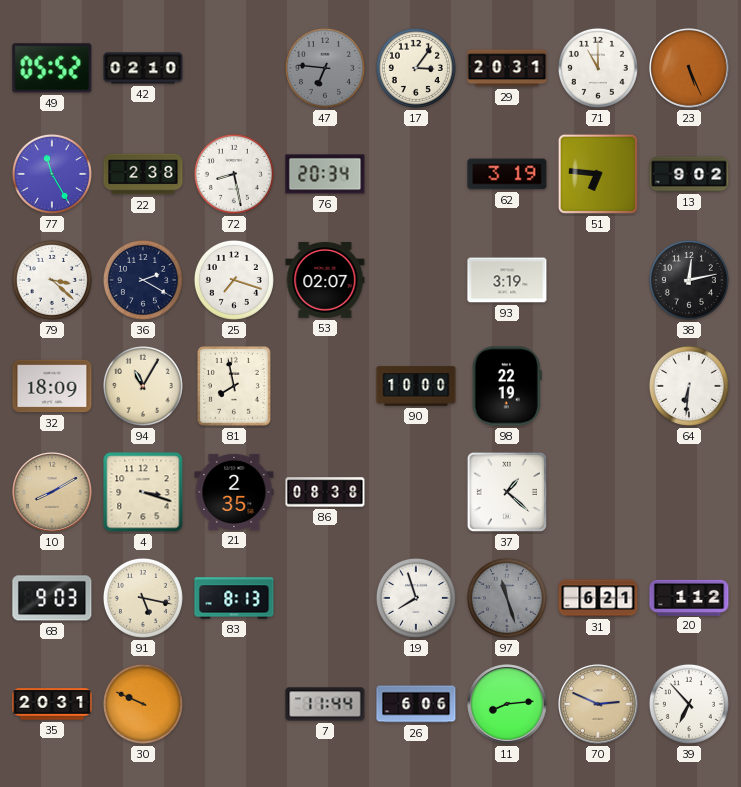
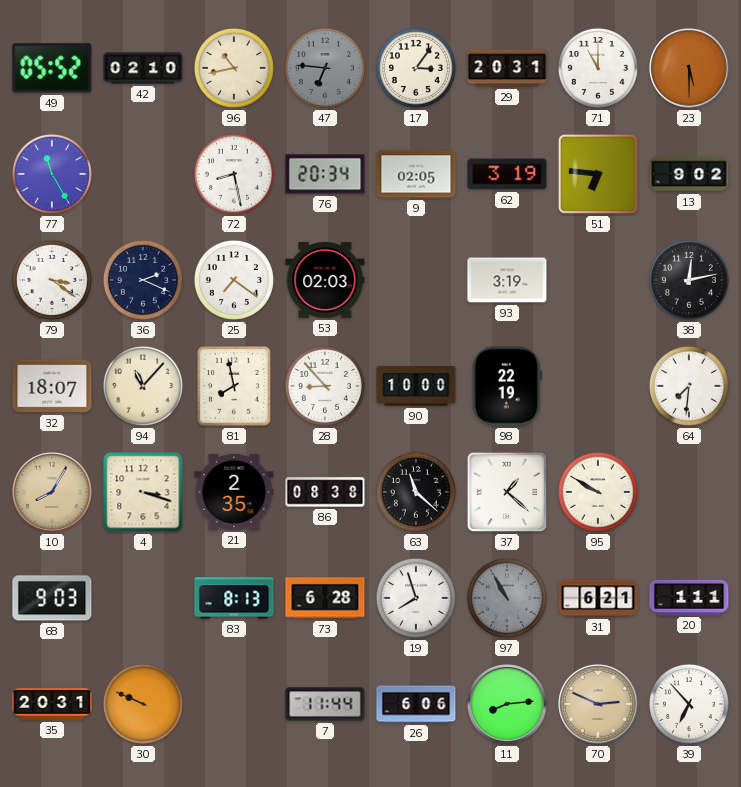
96: none -> 10:43
23: 5:26 -> 5:30
22: 2:38 -> none
9: none -> 02:05
79: 3:22 -> 3:21
36: 2:20 -> 2:19
25: 7:18 -> 7:21
53: 02:07 -> 02:03
32: 18:09 -> 18:07
94: 11:05 -> 11:07
28: none -> 8:53
64: 6:31 -> 7:31
10: 8:10 -> 8:05
63: none -> 11:22
95: none -> 9:50
91: 5:17 -> none
73: none -> 6:28
97: 11:27 -> 10:55
20: 1:12 -> 1:11
